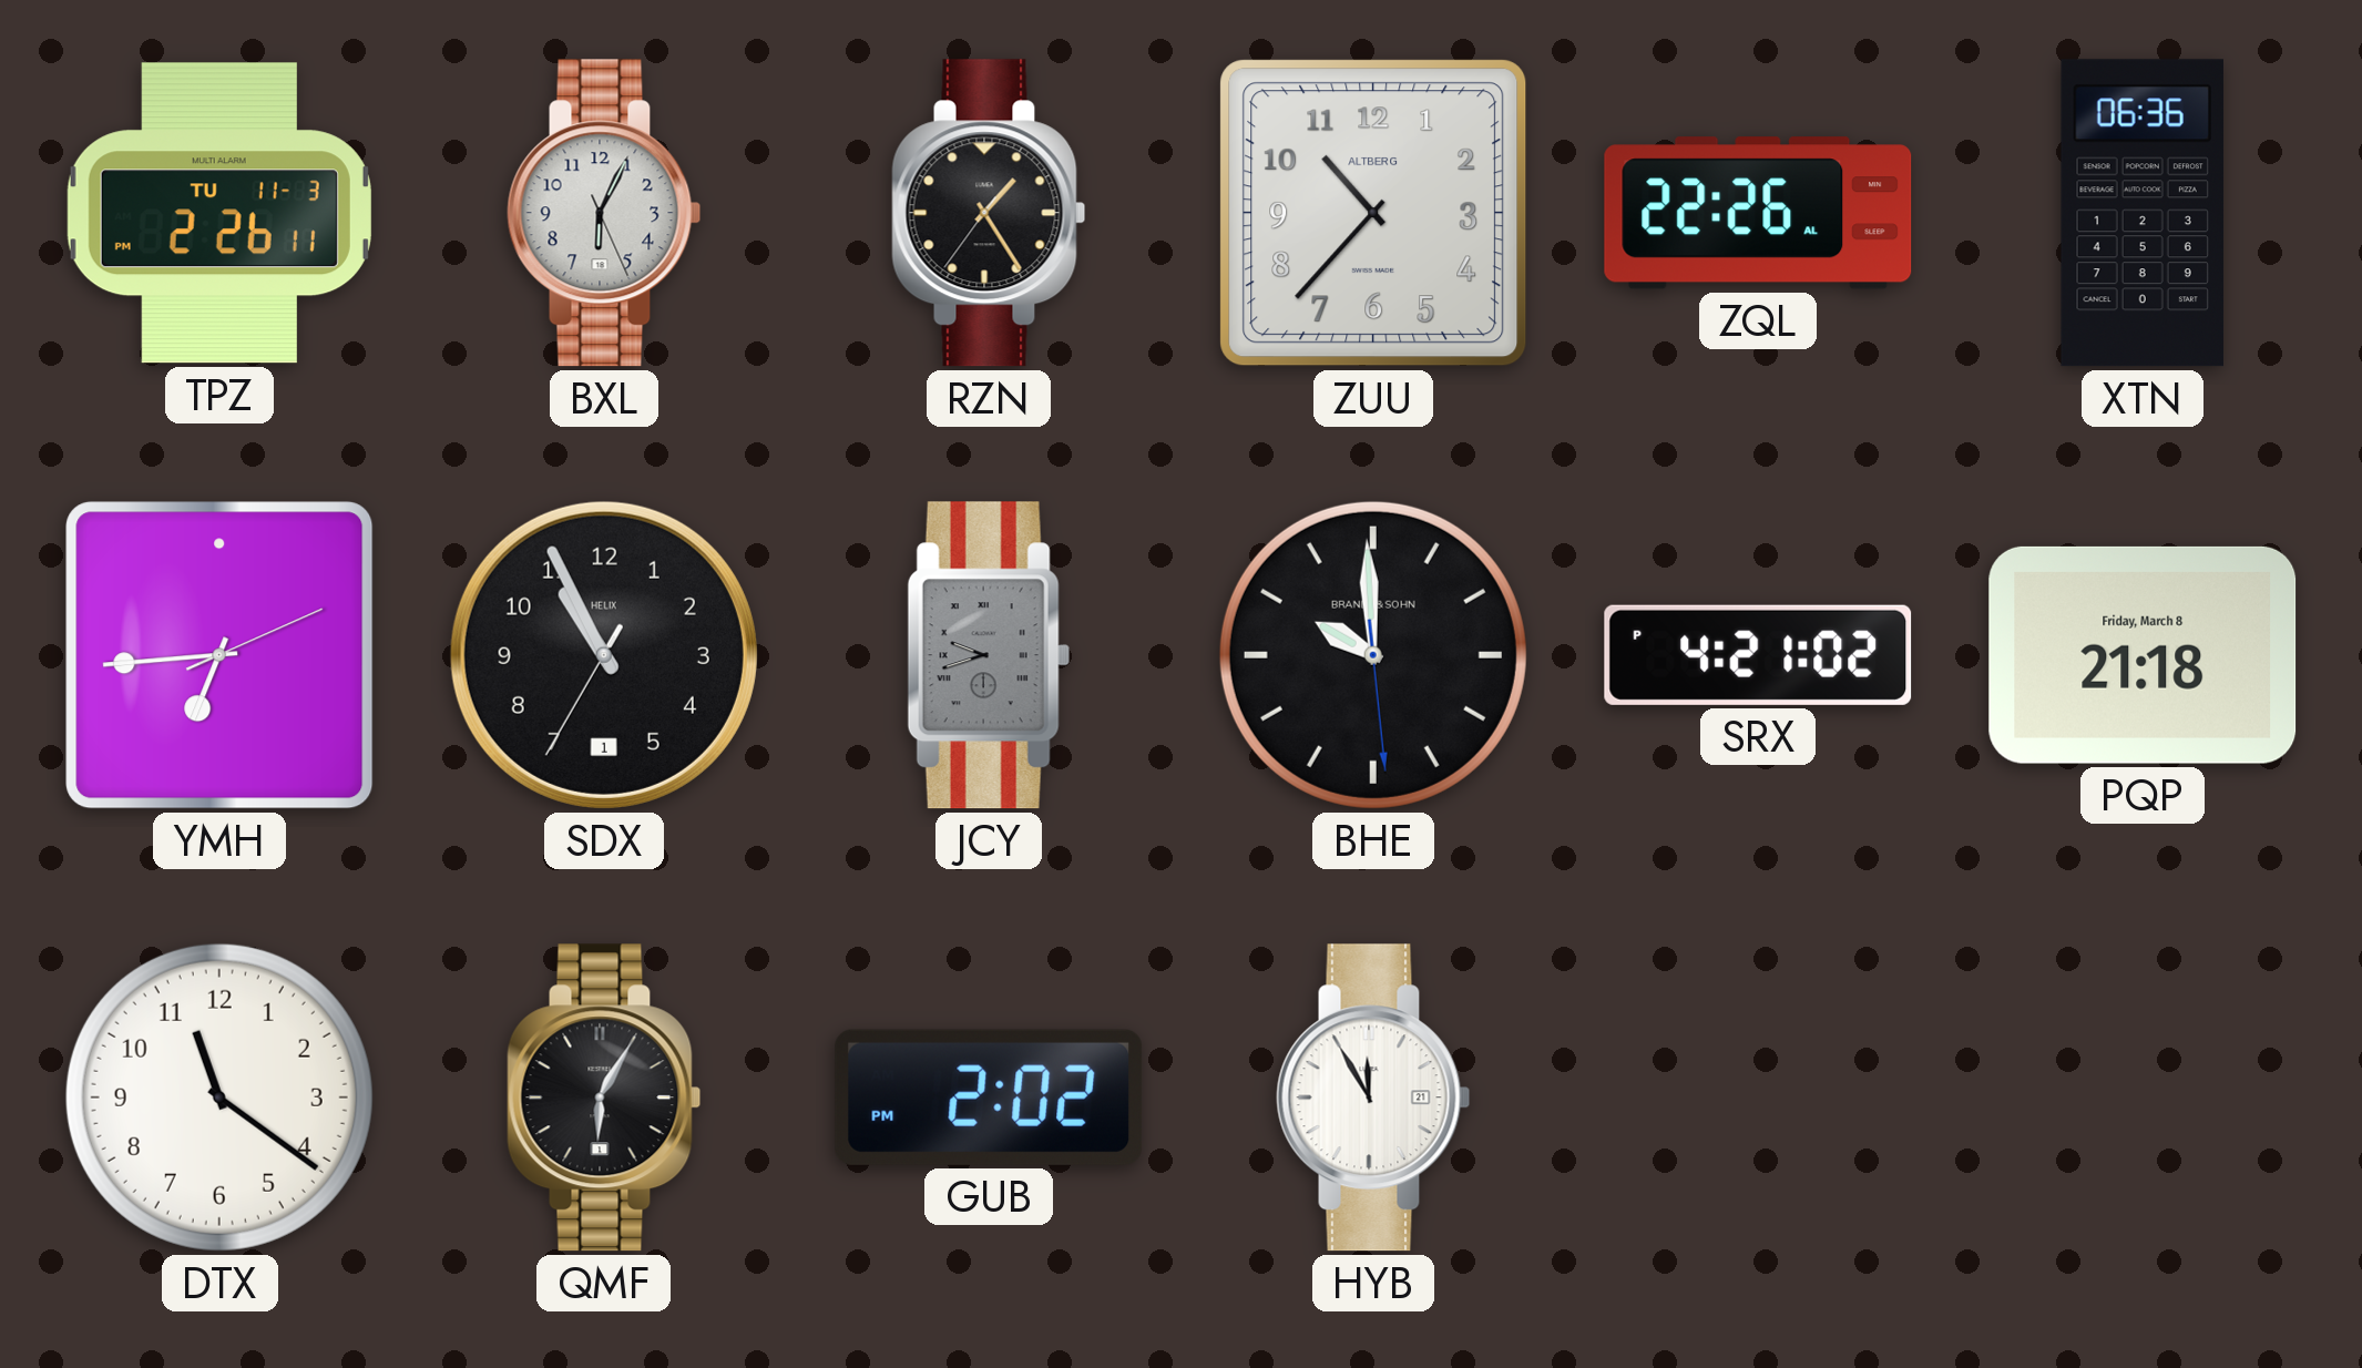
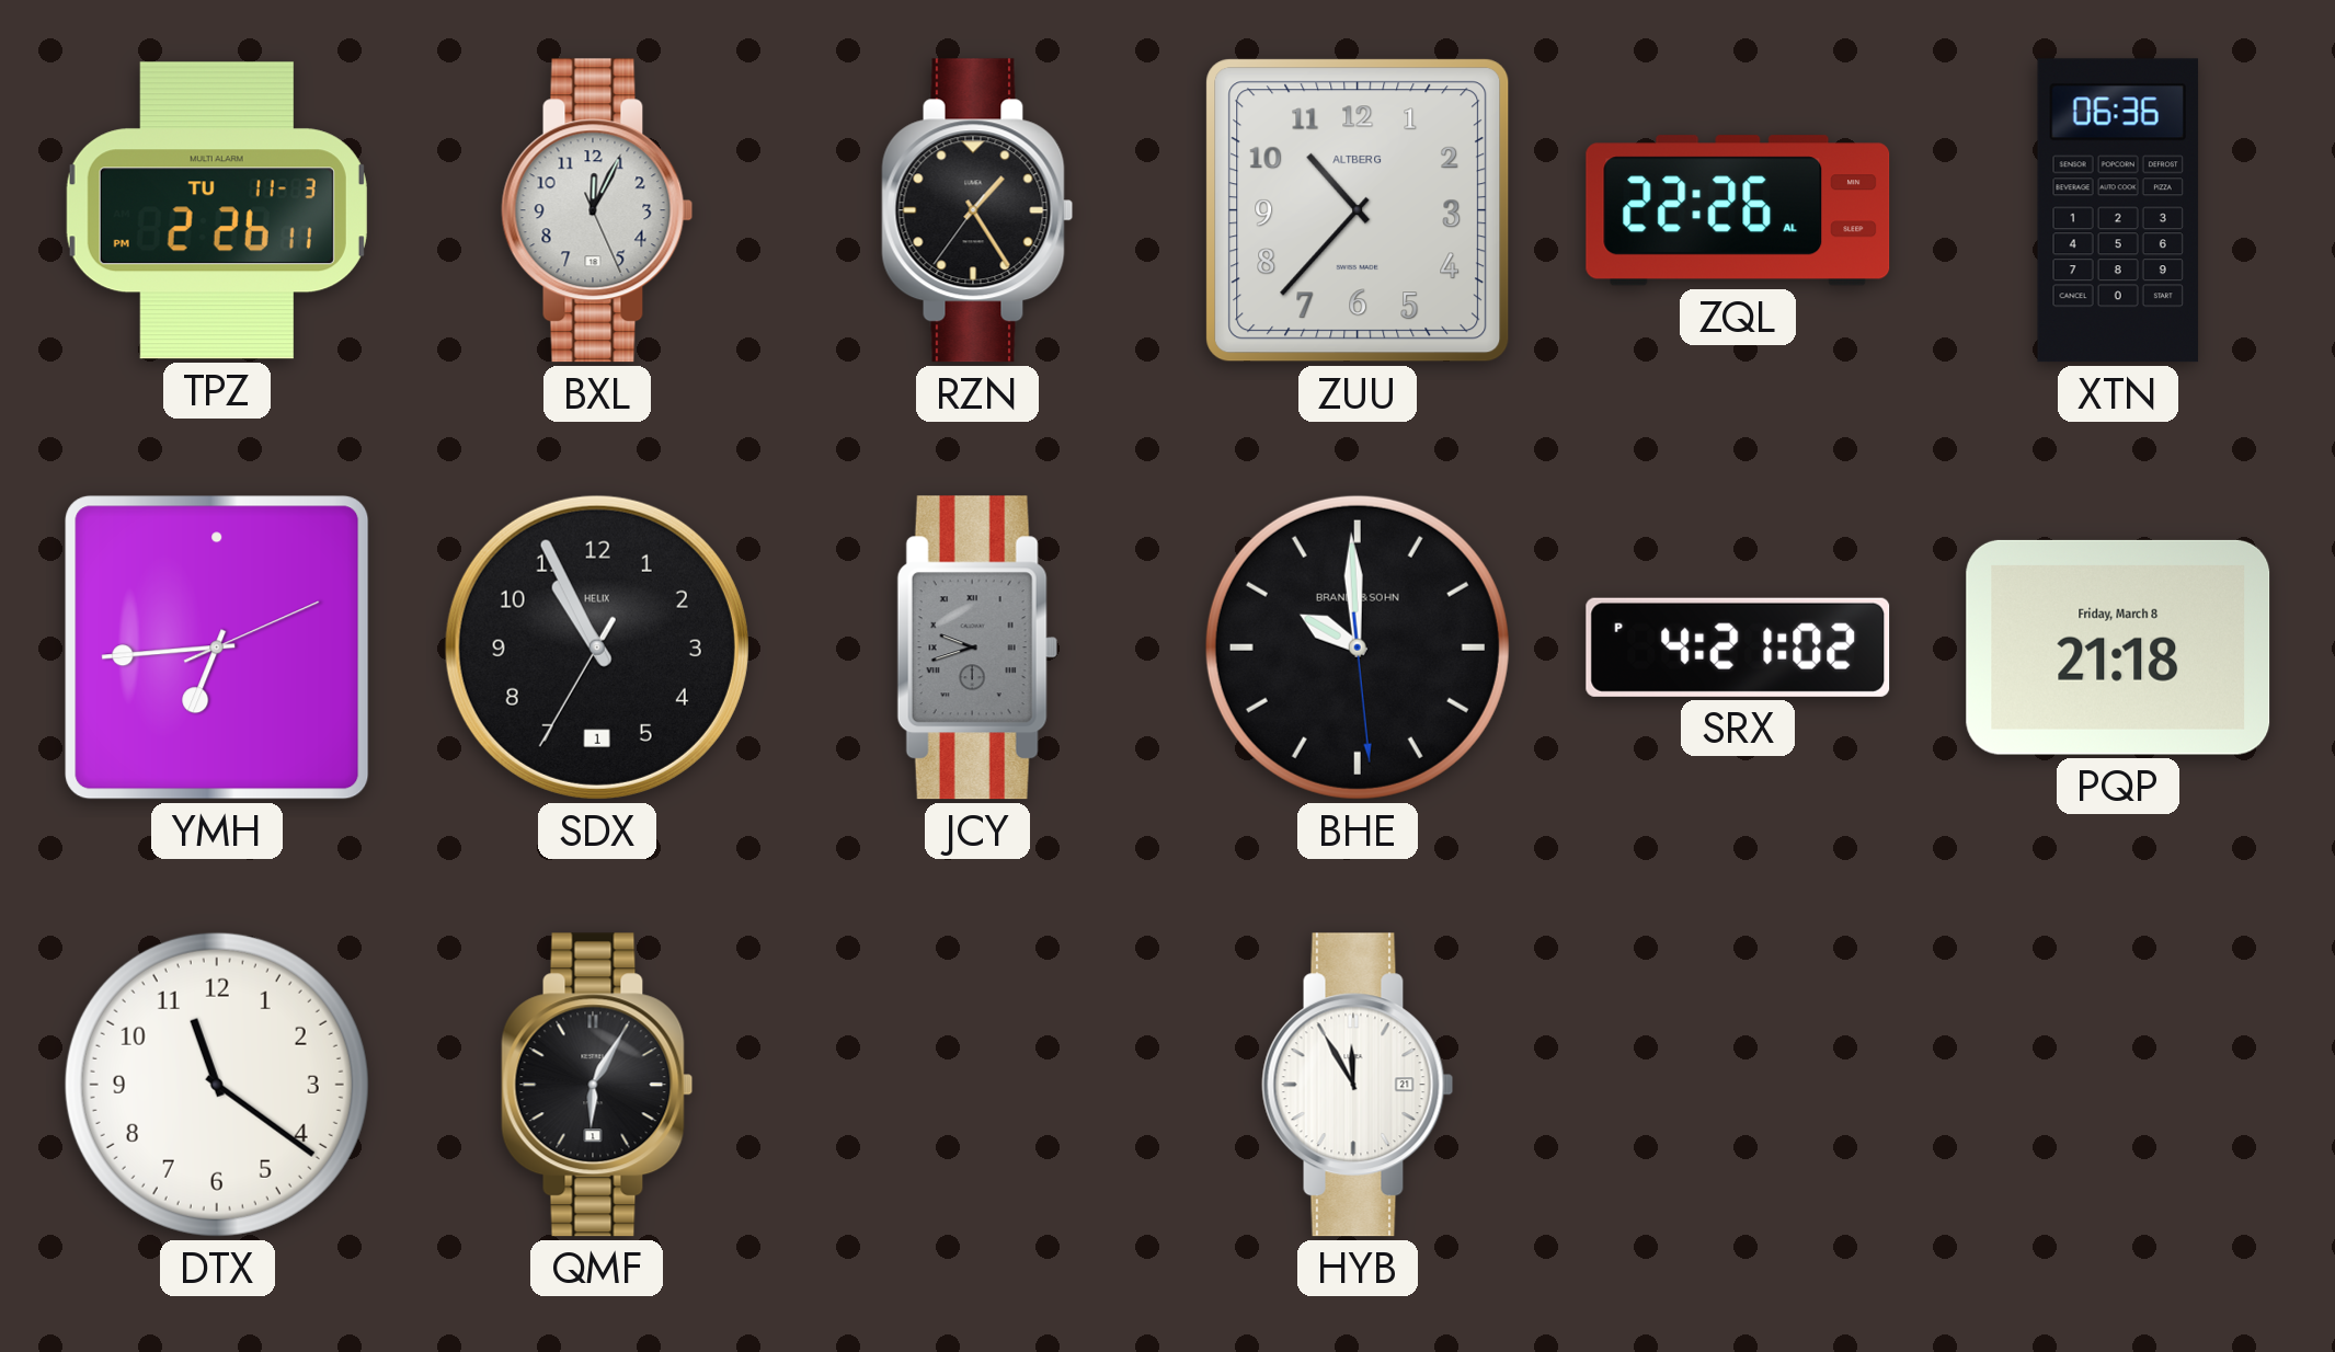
BXL: 6:04 -> 12:04
GUB: 2:02 -> none
